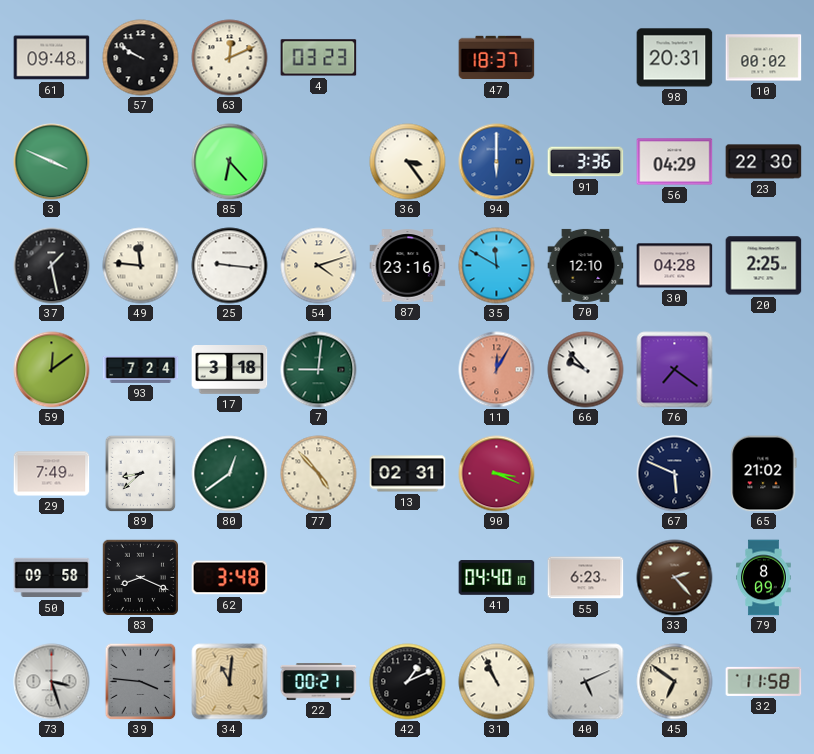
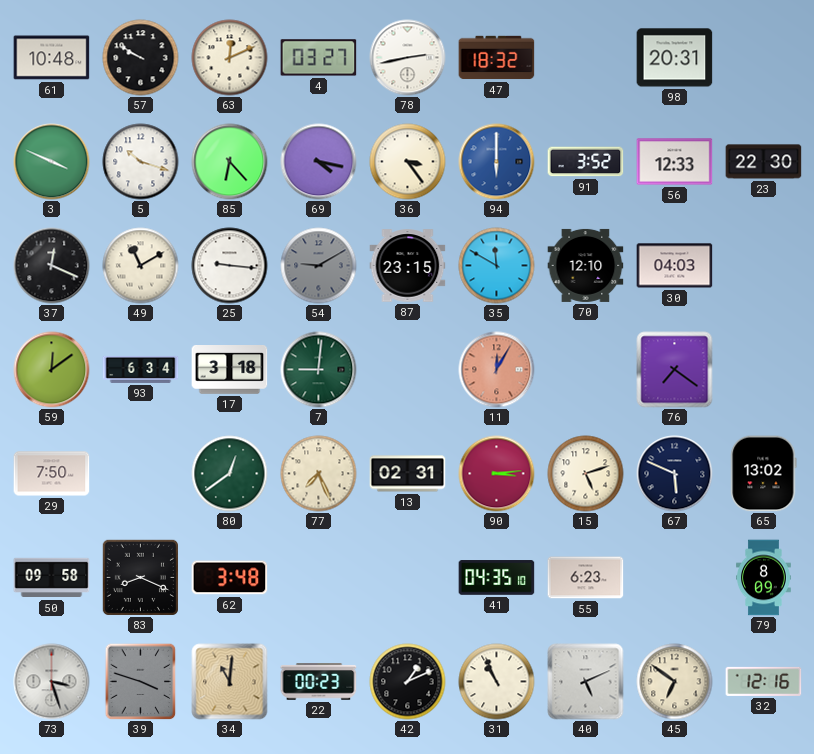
61: 09:48 -> 10:48
4: 03:23 -> 03:27
78: none -> 2:43
47: 18:37 -> 18:32
10: 00:02 -> none
5: none -> 10:18
69: none -> 4:17
91: 3:36 -> 3:52
56: 04:29 -> 12:33
37: 1:28 -> 12:19
49: 11:46 -> 11:10
54: 4:12 -> 9:10
54 dial: cream -> grey
87: 23:16 -> 23:15
30: 04:28 -> 04:03
20: 2:25 -> none
93: 7:24 -> 6:34
66: 9:53 -> none
29: 7:49 -> 7:50
89: 8:38 -> none
77: 4:53 -> 7:26
90: 3:19 -> 3:14
15: none -> 5:12
65: 21:02 -> 13:02
41: 04:40 -> 04:35
33: 2:23 -> none
39: 3:46 -> 3:48
22: 00:21 -> 00:23
32: 11:58 -> 12:16
